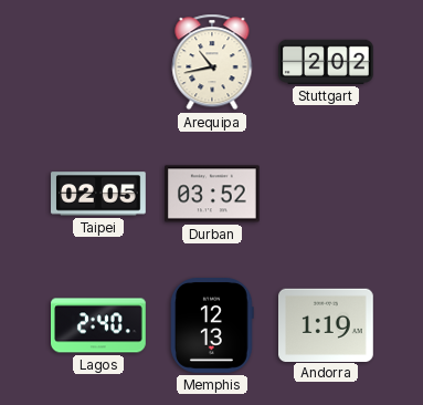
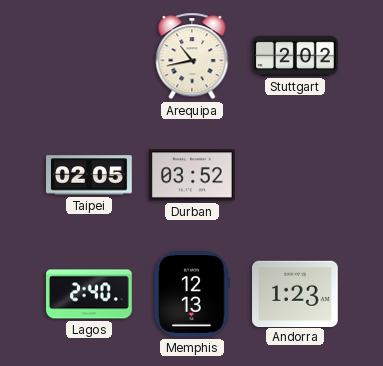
Andorra: 1:19 -> 1:23
